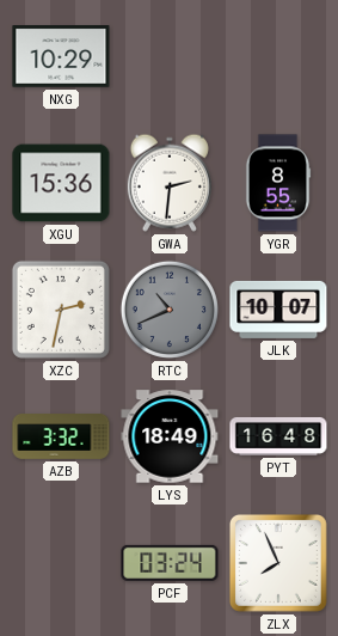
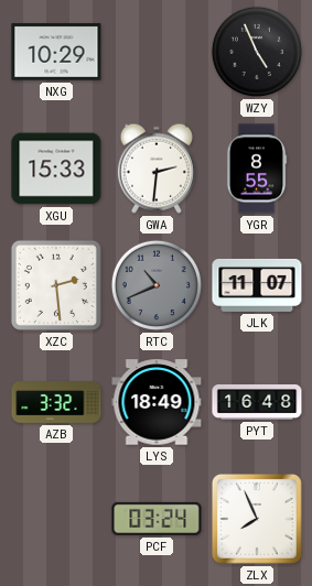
WZY: none -> 4:56
XGU: 15:36 -> 15:33
XZC: 2:32 -> 2:29
JLK: 10:07 -> 11:07
